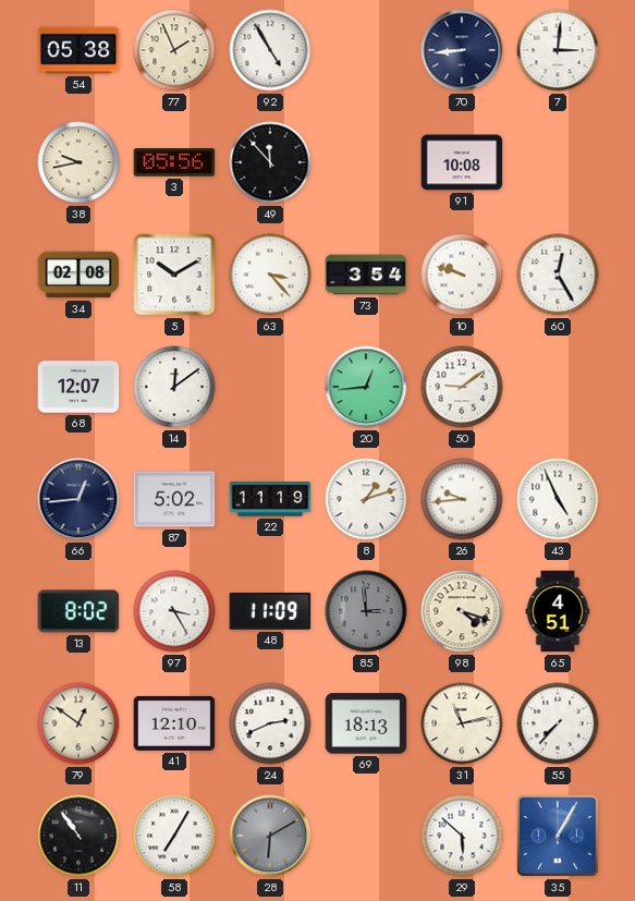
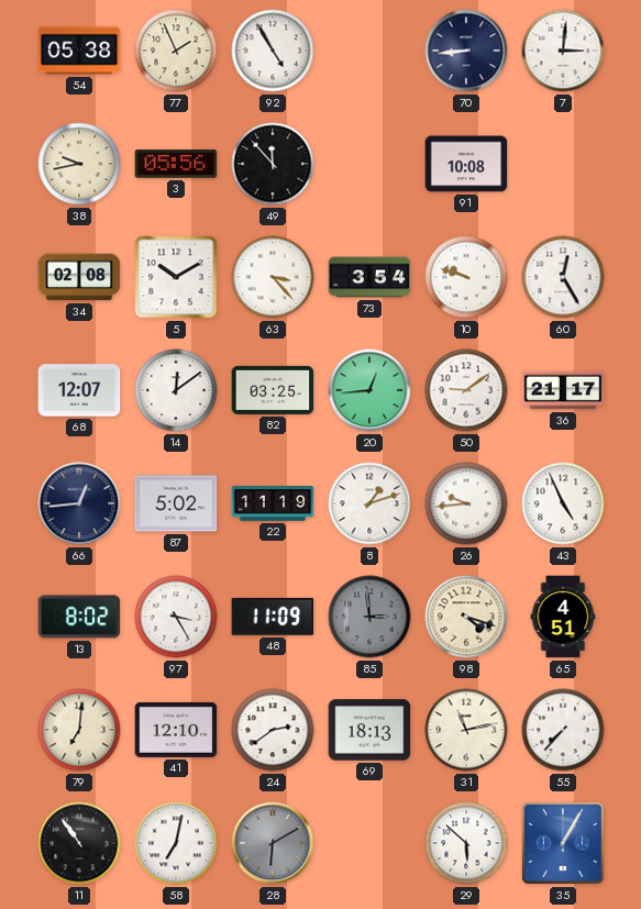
82: none -> 03:25
36: none -> 21:17
79: 12:51 -> 7:01
24: 2:41 -> 2:39
58: 7:05 -> 7:02
